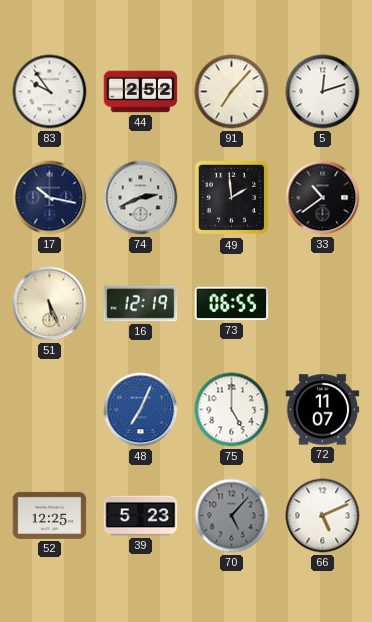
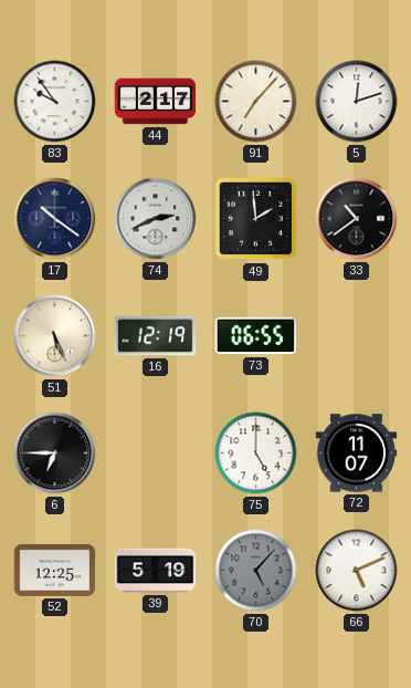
44: 2:52 -> 2:17
17: 10:17 -> 10:21
6: none -> 6:45
48: 7:04 -> none
39: 5:23 -> 5:19
